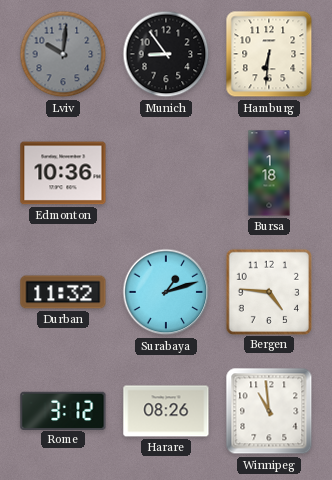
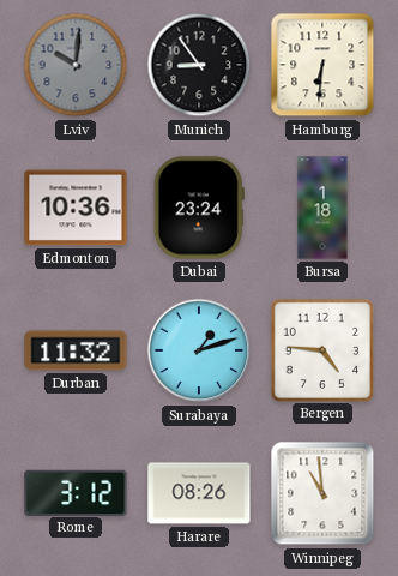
Dubai: none -> 23:24
